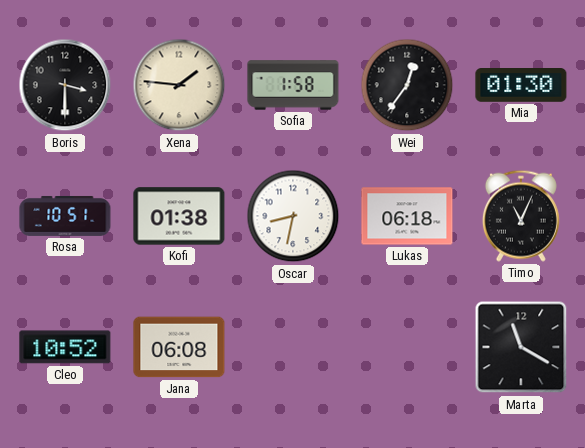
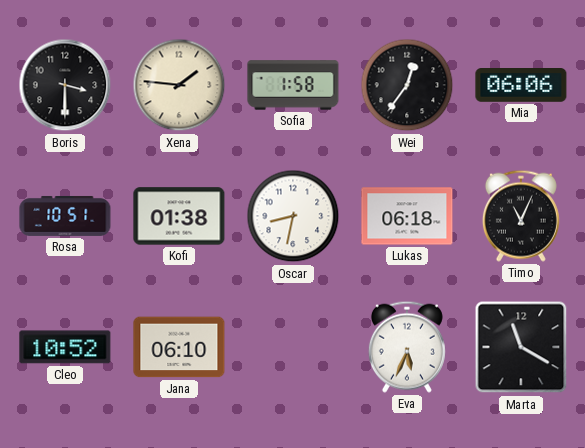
Mia: 01:30 -> 06:06
Jana: 06:08 -> 06:10
Eva: none -> 5:34
